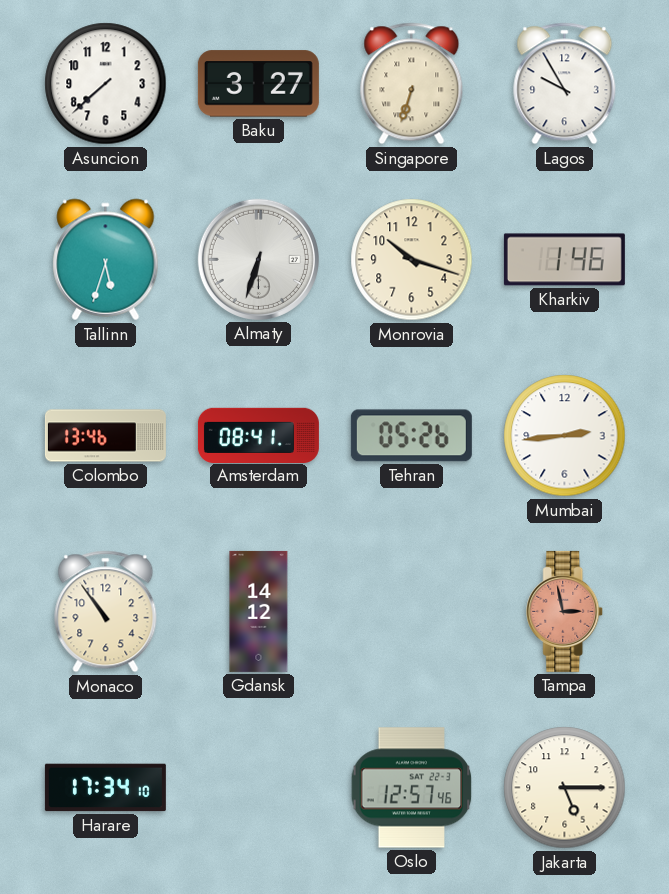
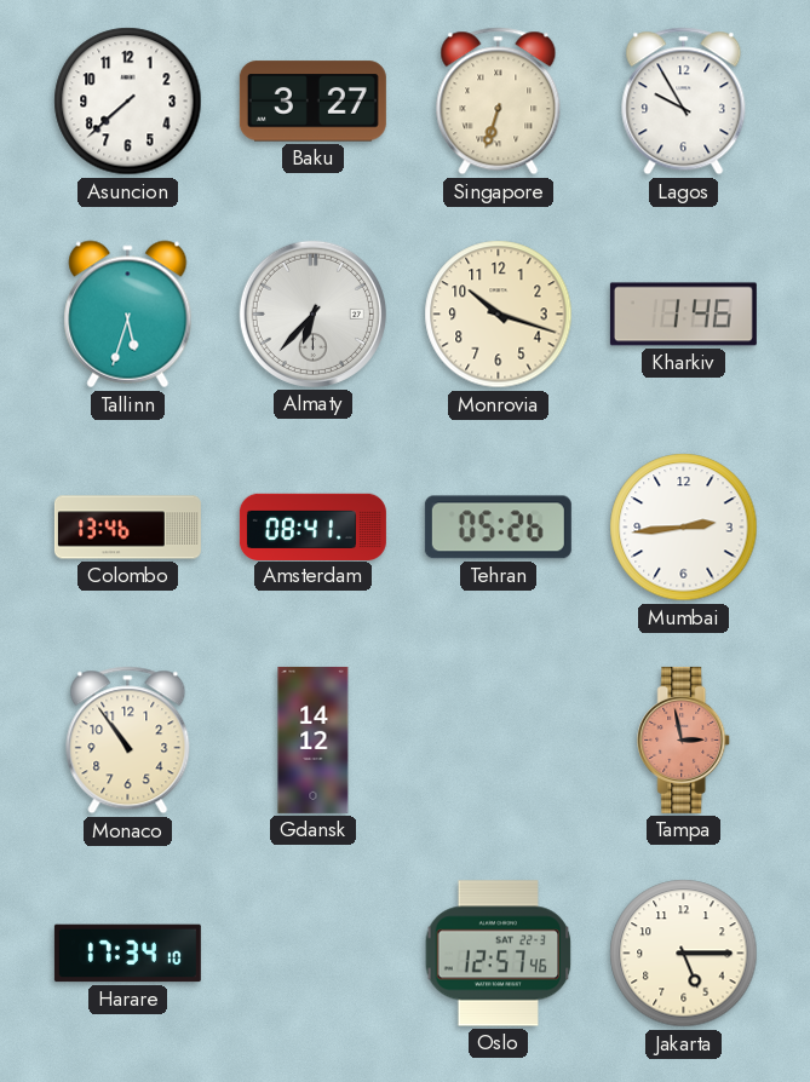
Almaty: 6:33 -> 6:37
